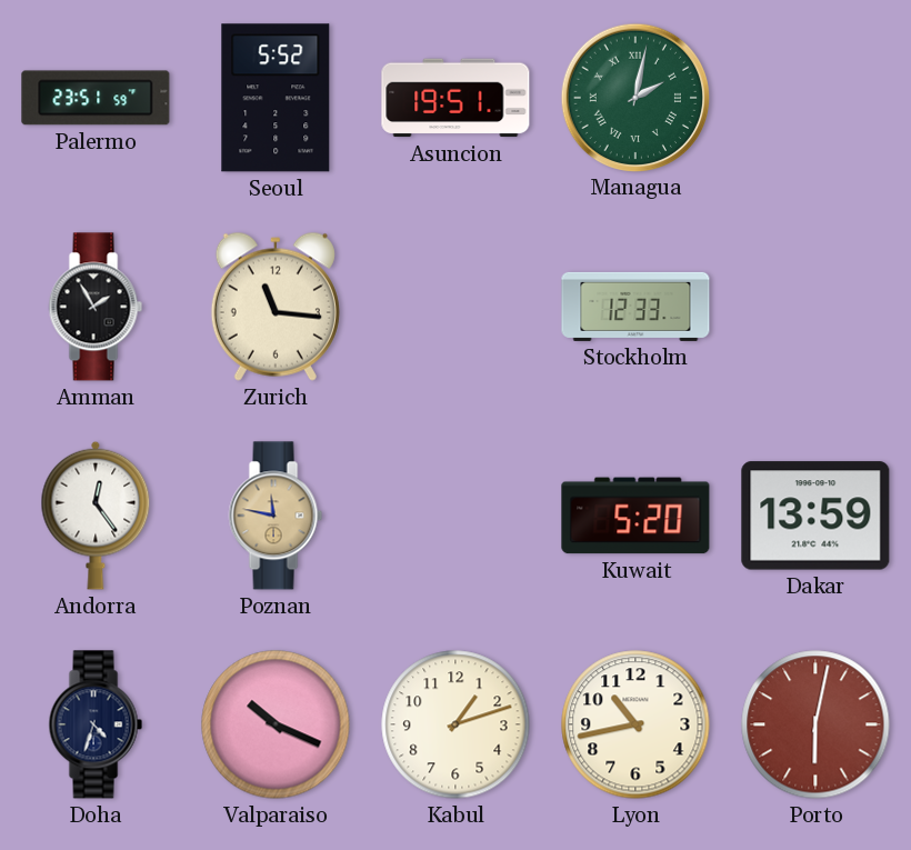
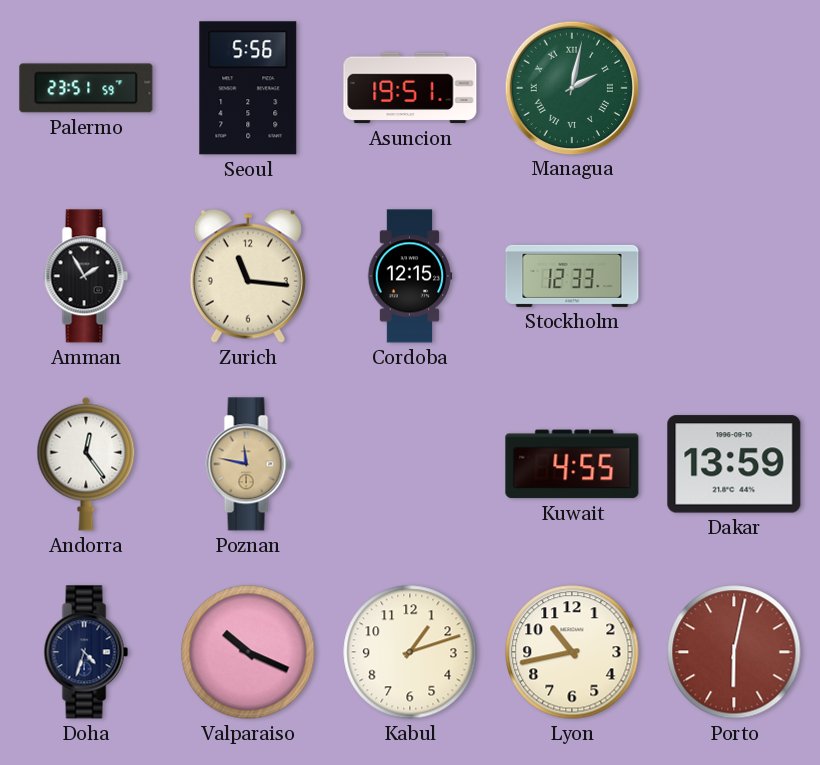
Seoul: 5:52 -> 5:56
Cordoba: none -> 12:15
Kuwait: 5:20 -> 4:55
